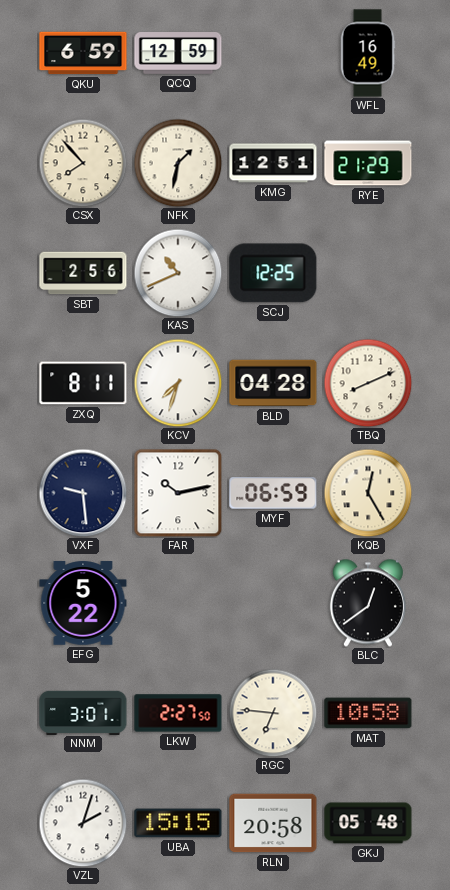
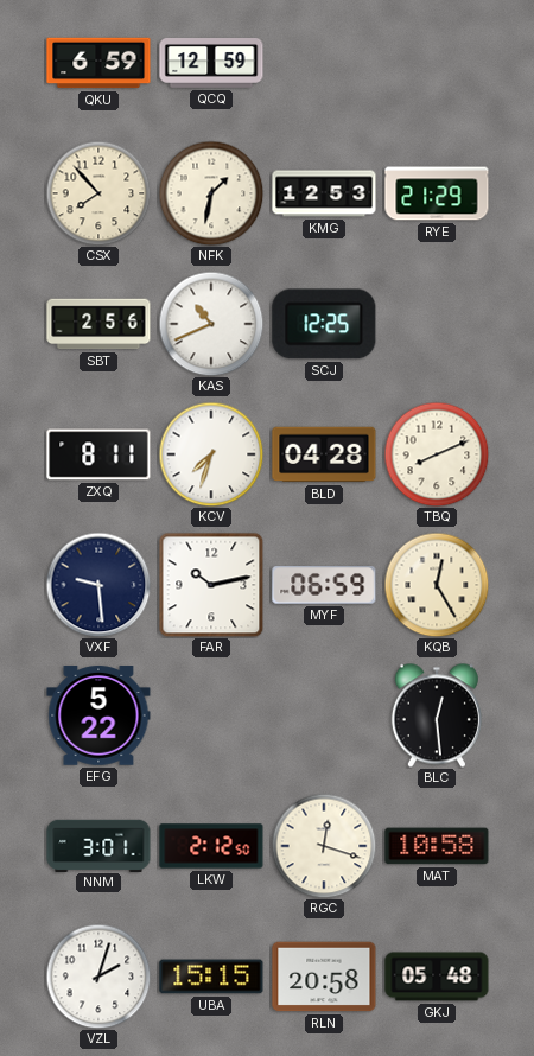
WFL: 16:49 -> none
KMG: 12:51 -> 12:53
BLC: 12:39 -> 12:29
LKW: 2:27 -> 2:12
RGC: 6:46 -> 12:18
